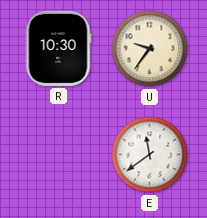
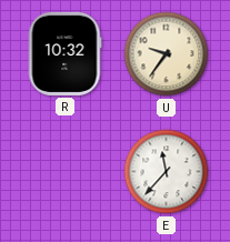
R: 10:30 -> 10:32
E: 11:39 -> 11:37
